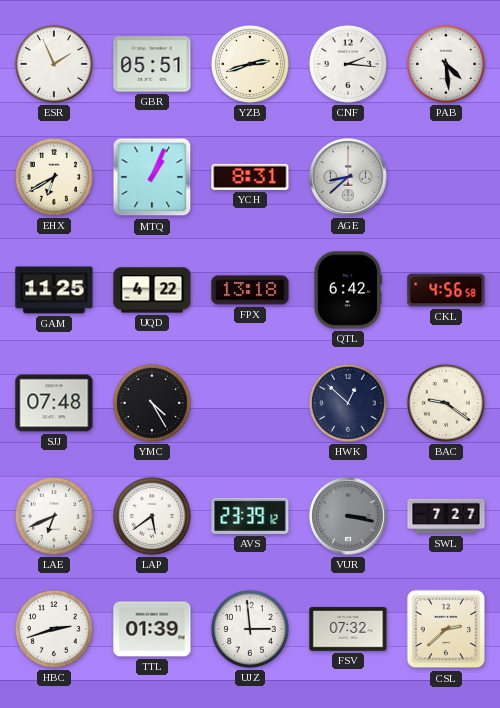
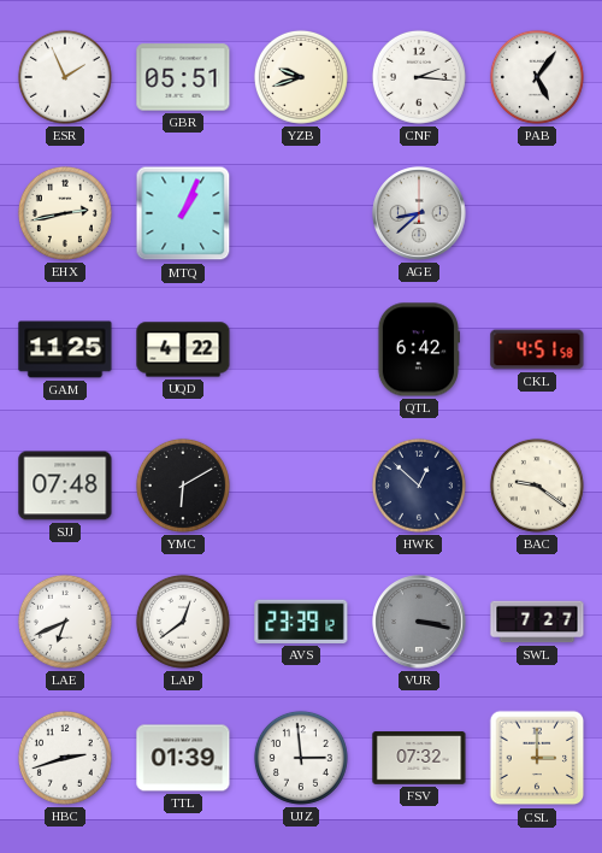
YZB: 2:42 -> 9:42
PAB: 4:29 -> 5:06
EHX: 6:40 -> 2:43
YCH: 8:31 -> none
FPX: 13:18 -> none
CKL: 4:56 -> 4:51
YMC: 4:25 -> 6:10
LAP: 5:39 -> 12:39
CSL: 2:38 -> 3:00
